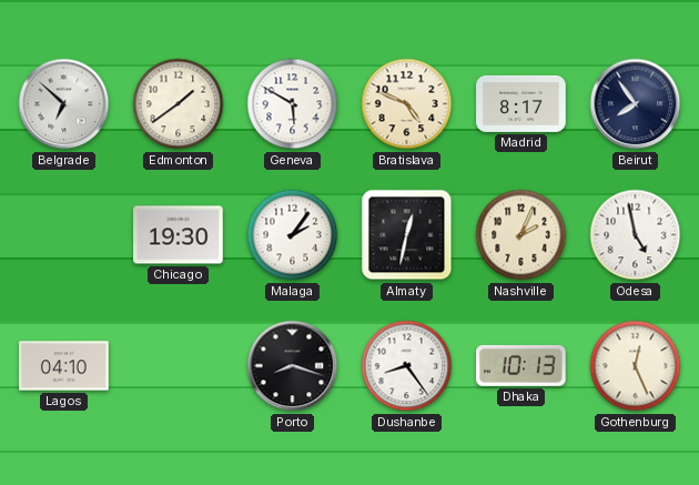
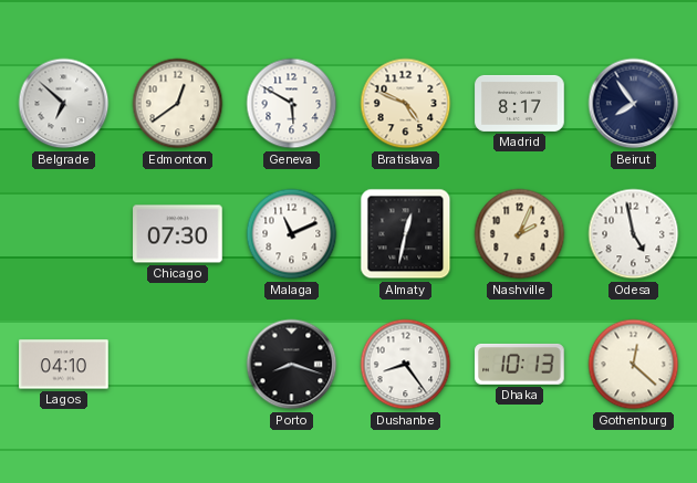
Edmonton: 1:39 -> 12:39
Chicago: 19:30 -> 07:30
Malaga: 2:06 -> 11:11
Gothenburg: 12:26 -> 12:22
